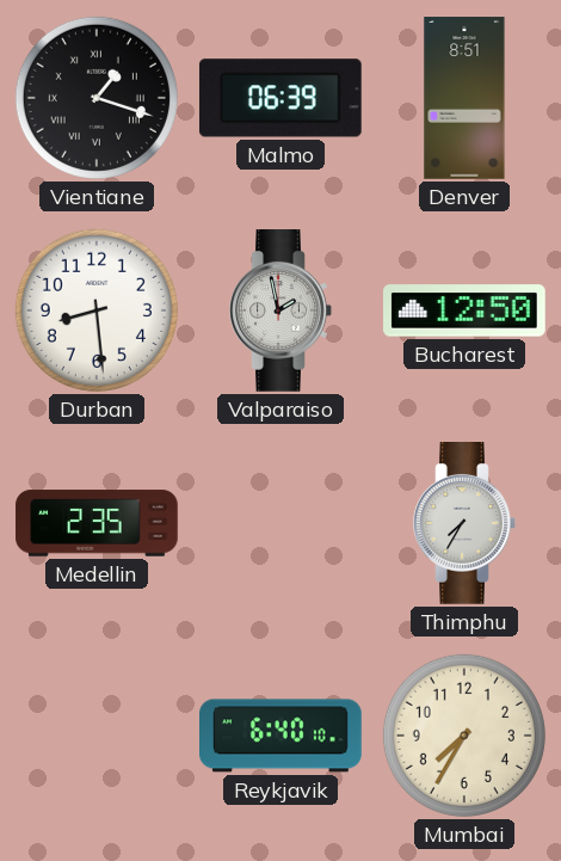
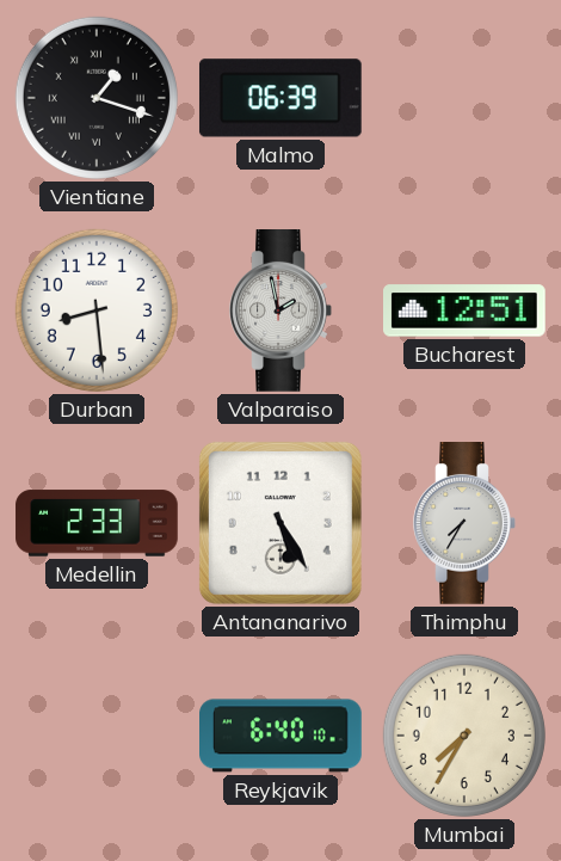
Denver: 8:51 -> none
Bucharest: 12:50 -> 12:51
Medellin: 2:35 -> 2:33
Antananarivo: none -> 5:25
